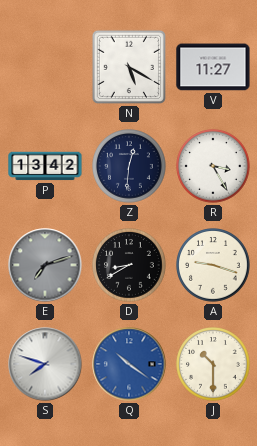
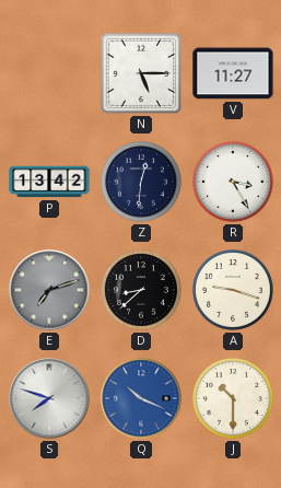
N: 5:20 -> 5:15
D: 8:40 -> 8:38
Q: 10:21 -> 10:19
